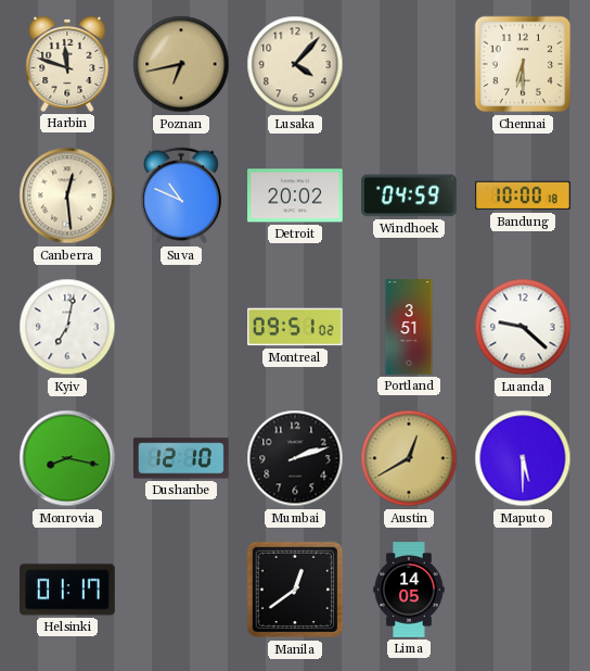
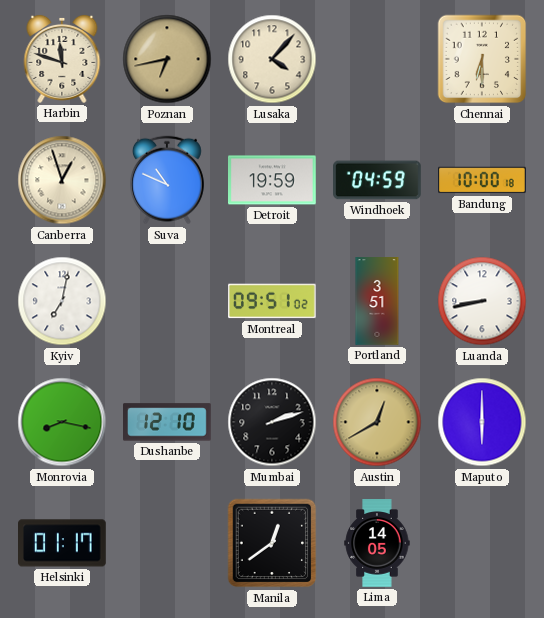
Canberra: 12:29 -> 12:57
Detroit: 20:02 -> 19:59
Luanda: 9:22 -> 8:43
Maputo: 5:30 -> 6:00
